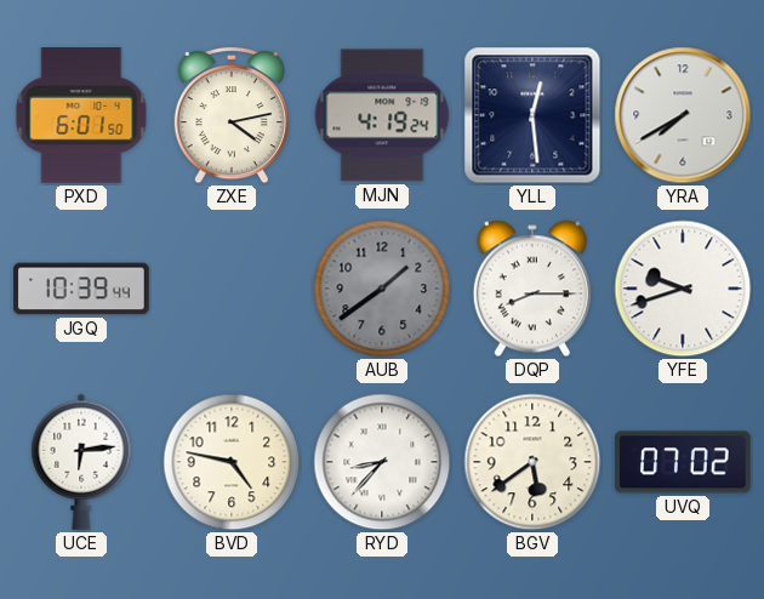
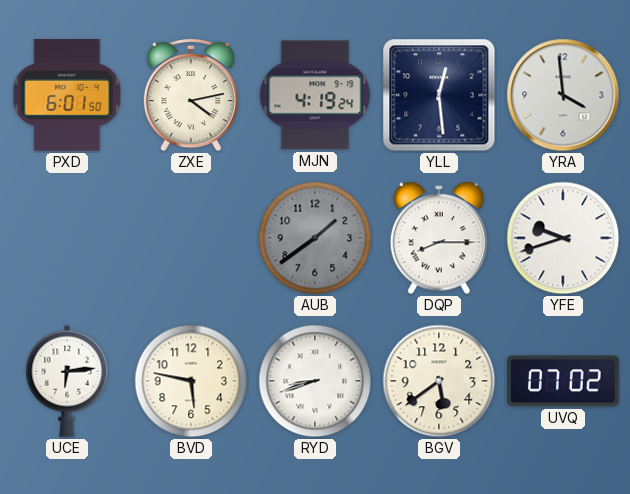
YRA: 7:40 -> 3:59
JGQ: 10:39 -> none
BVD: 4:47 -> 5:47
RYD: 8:37 -> 8:42
